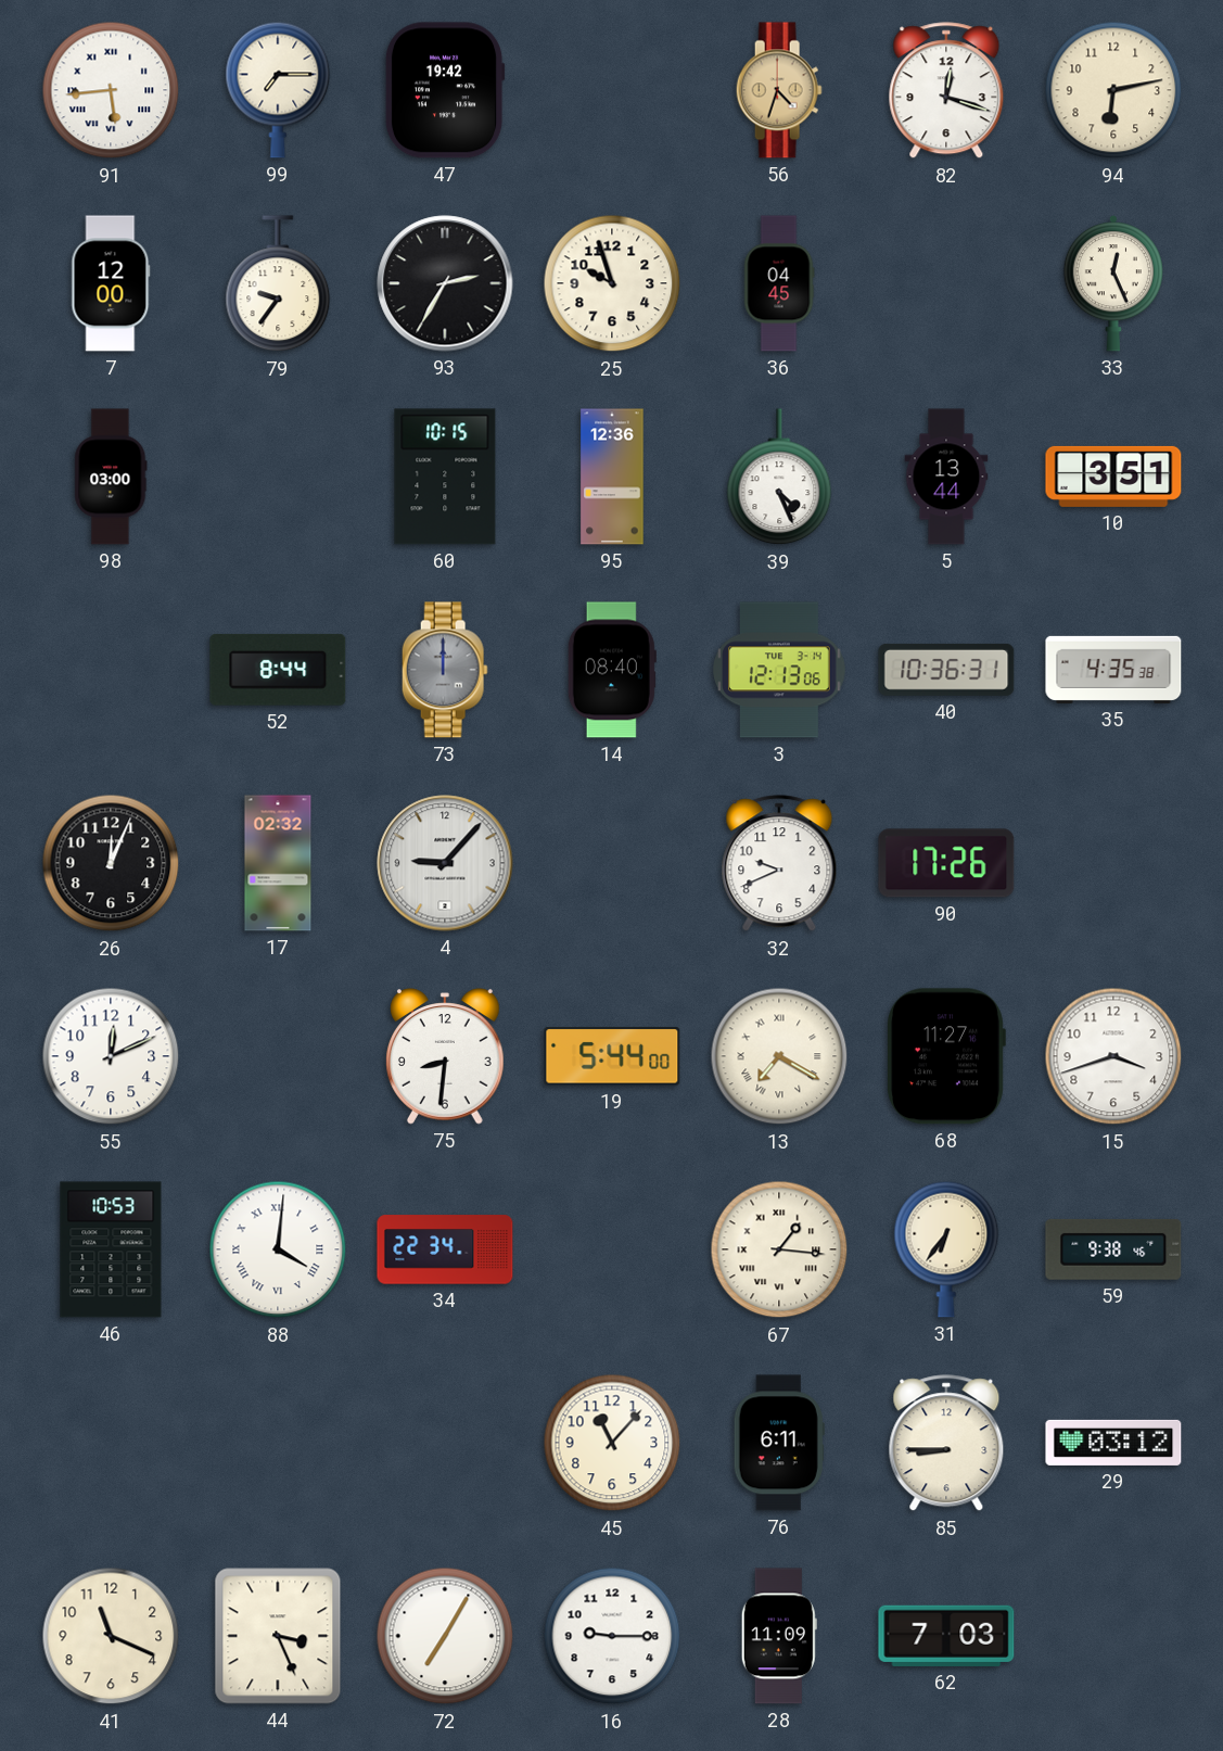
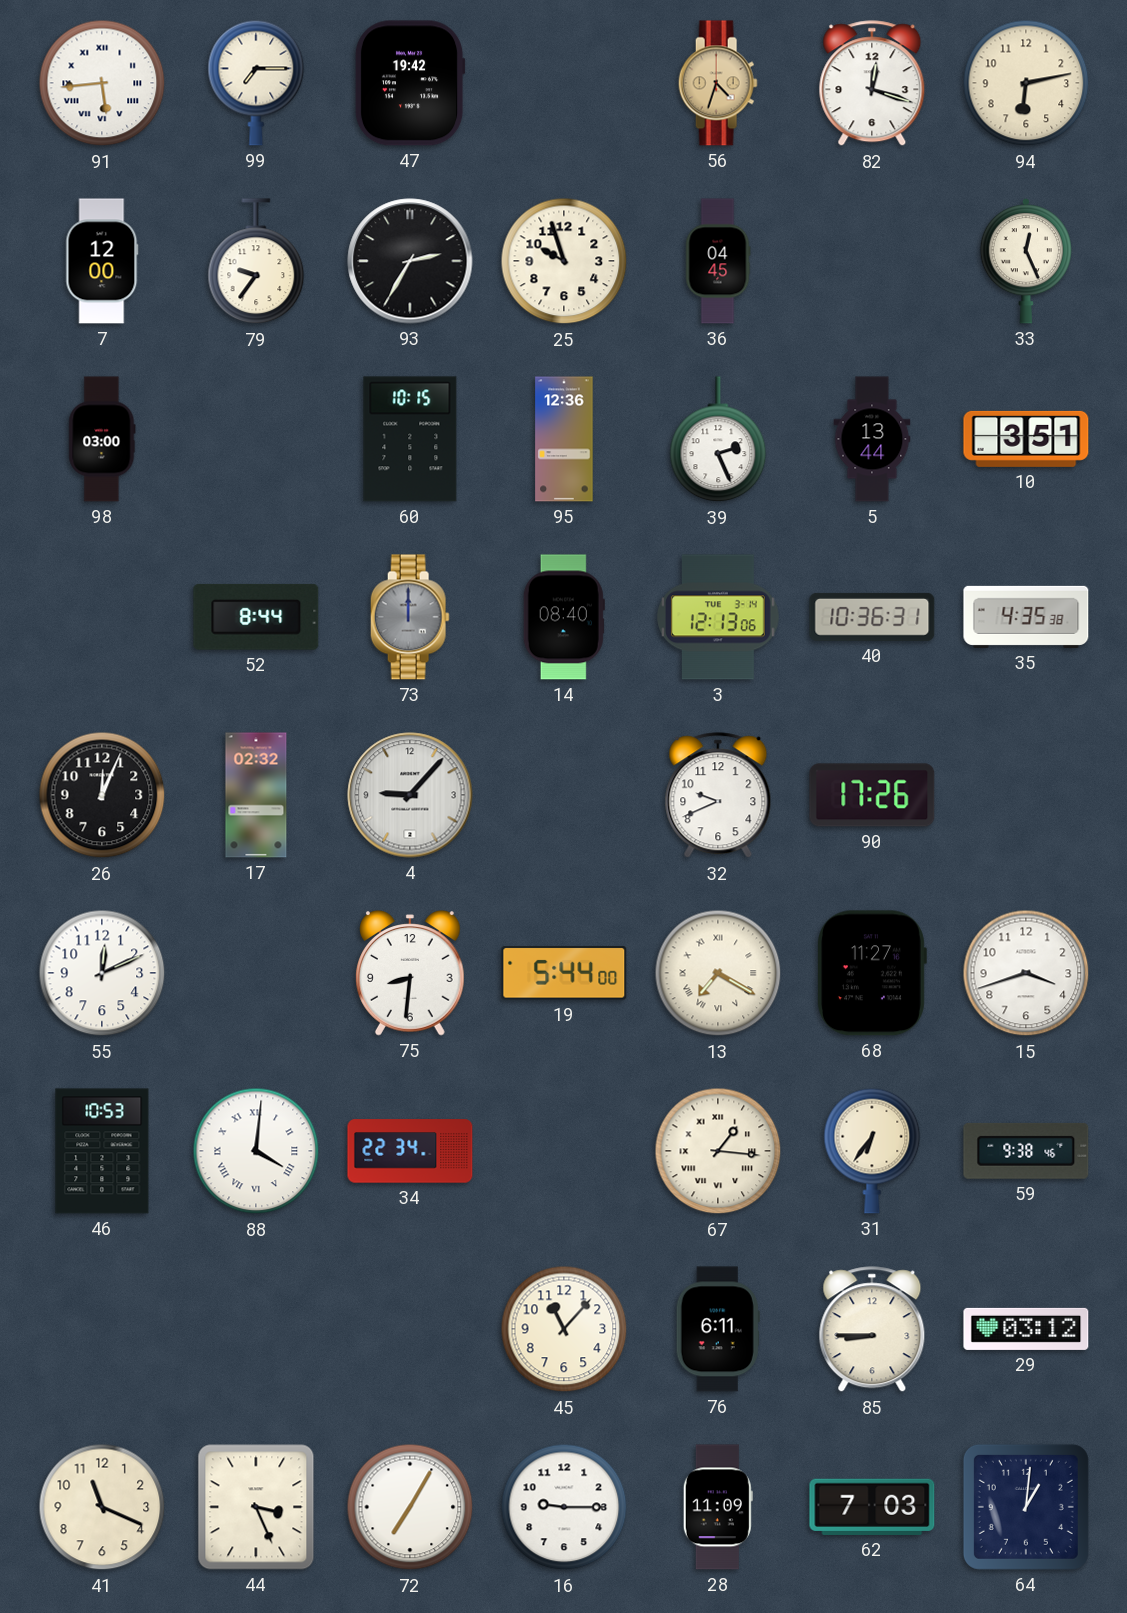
39: 4:26 -> 2:26
64: none -> 1:01
